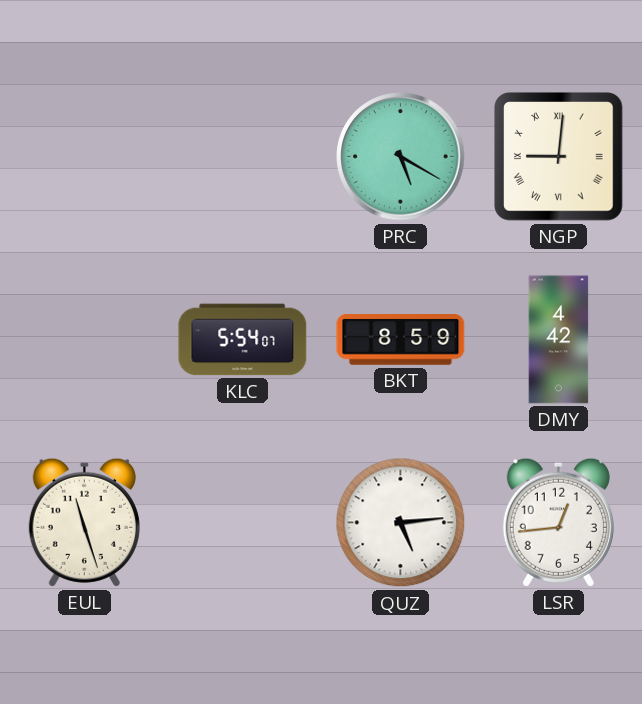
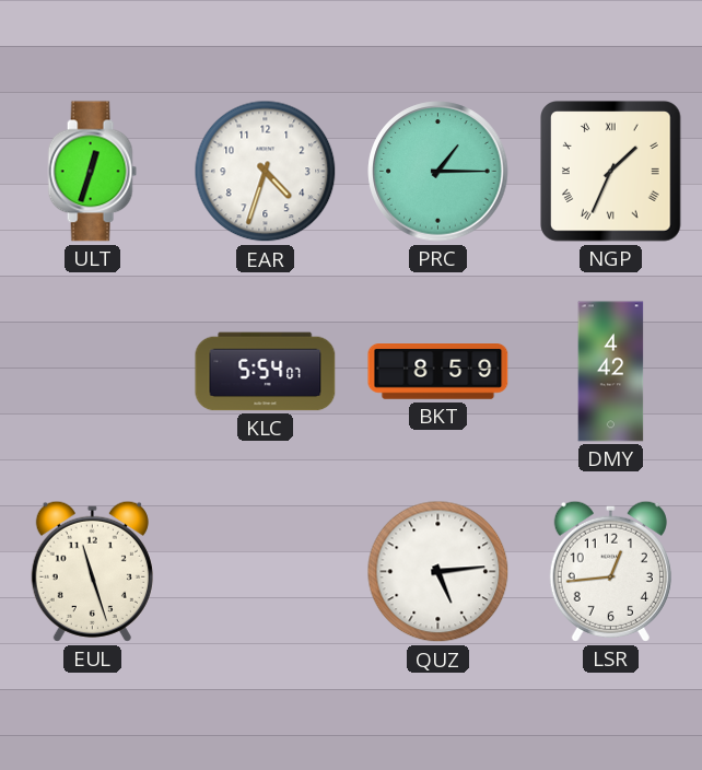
ULT: none -> 12:33
EAR: none -> 4:33
PRC: 5:20 -> 1:15
NGP: 9:01 -> 1:34
